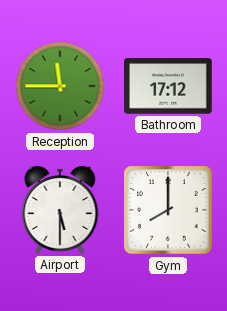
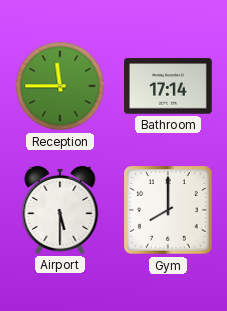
Bathroom: 17:12 -> 17:14
